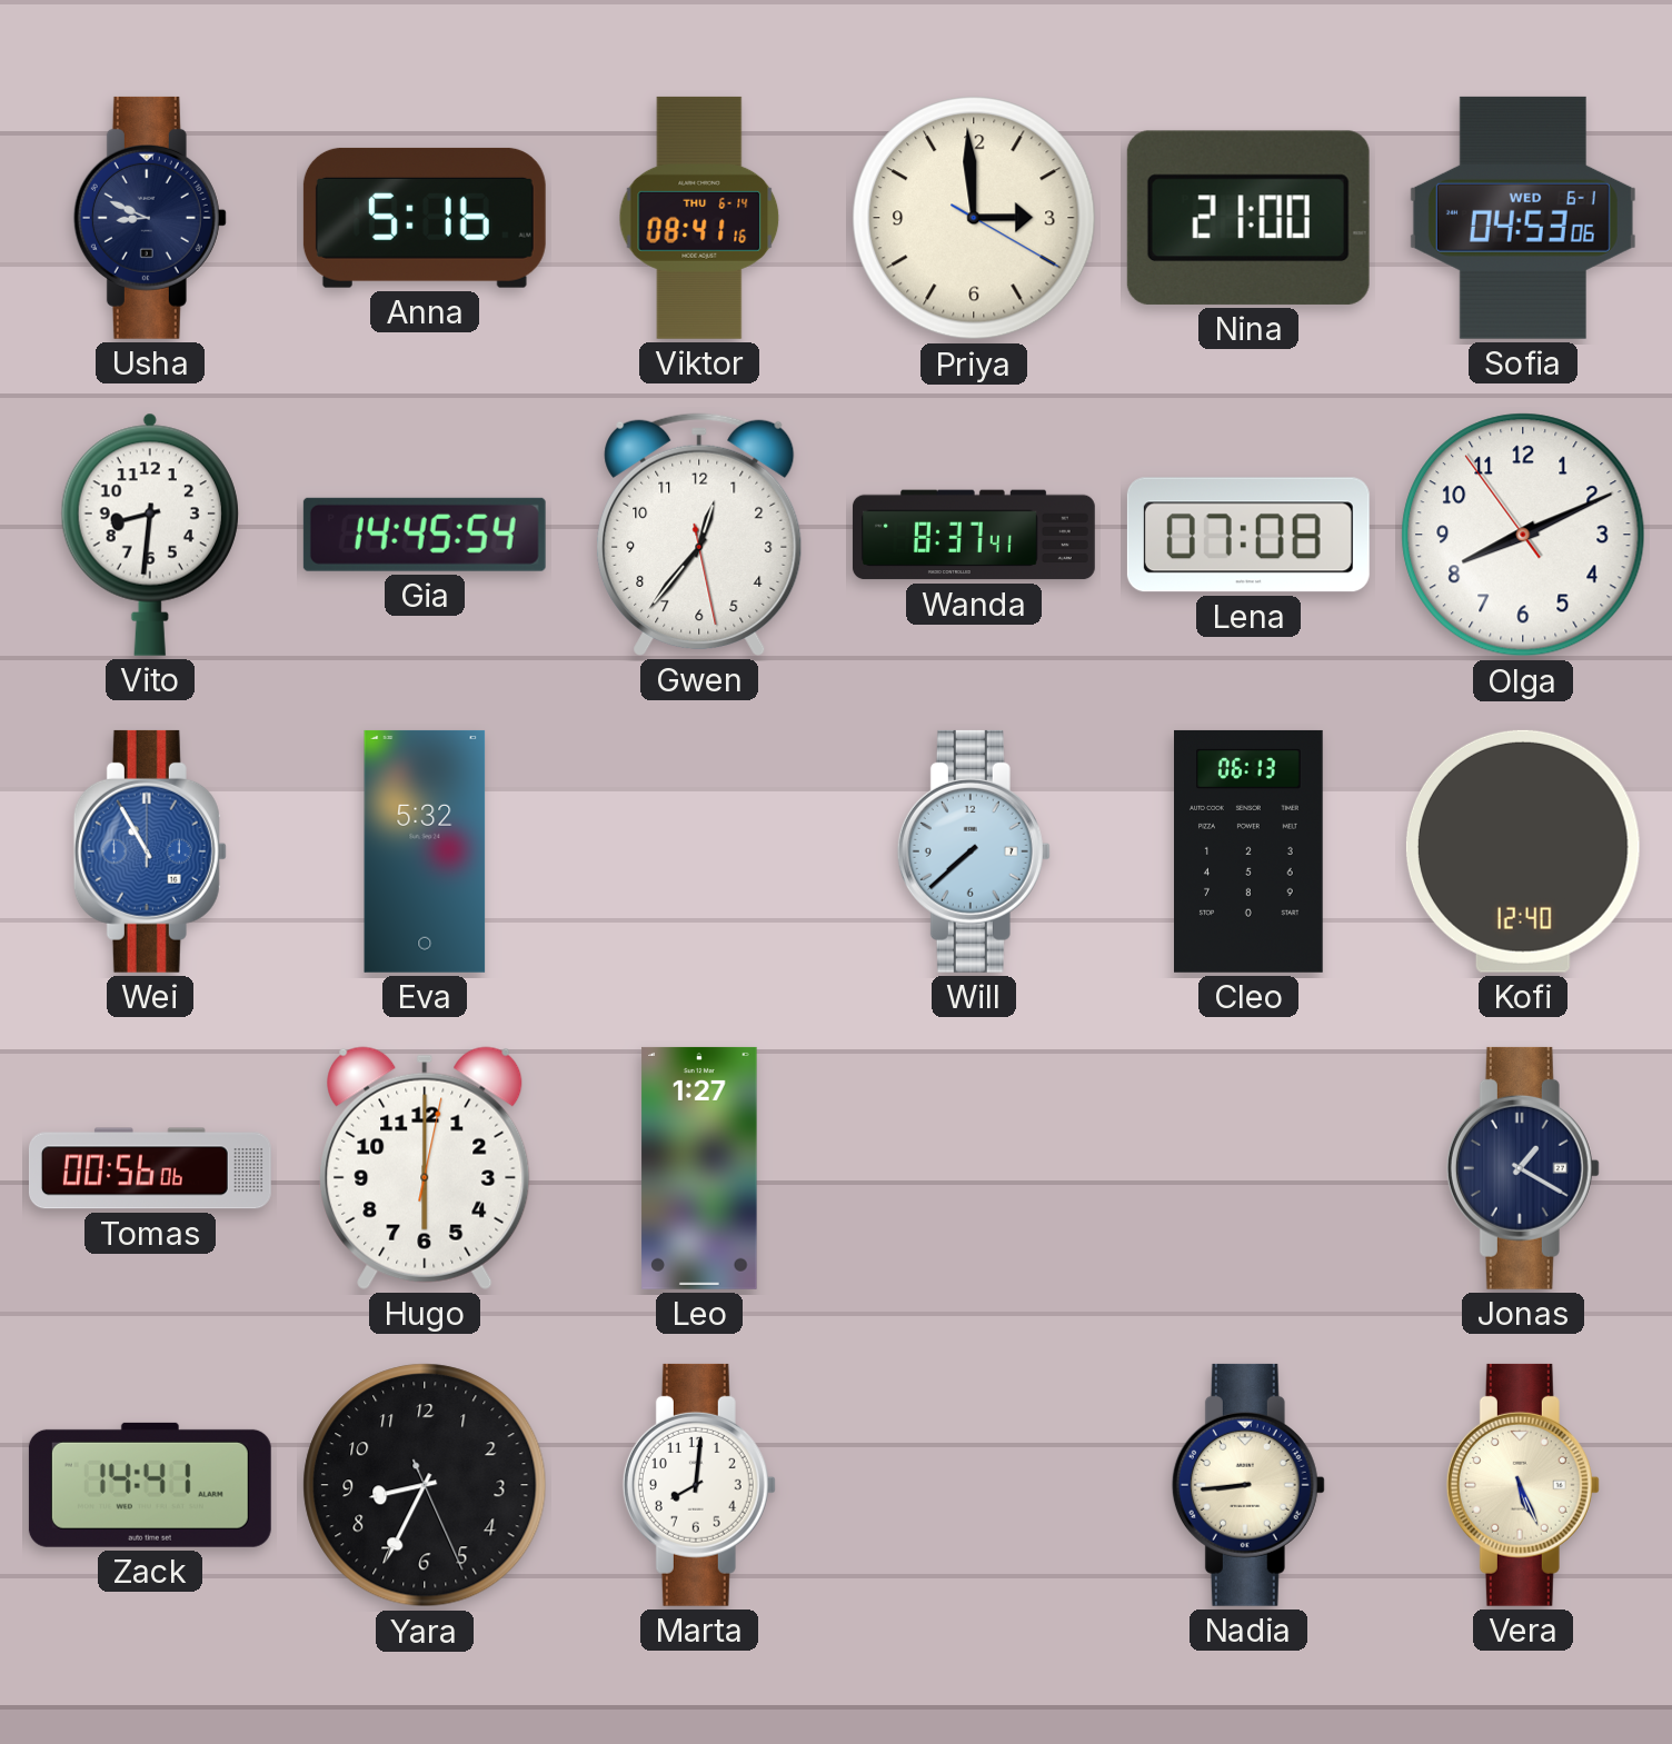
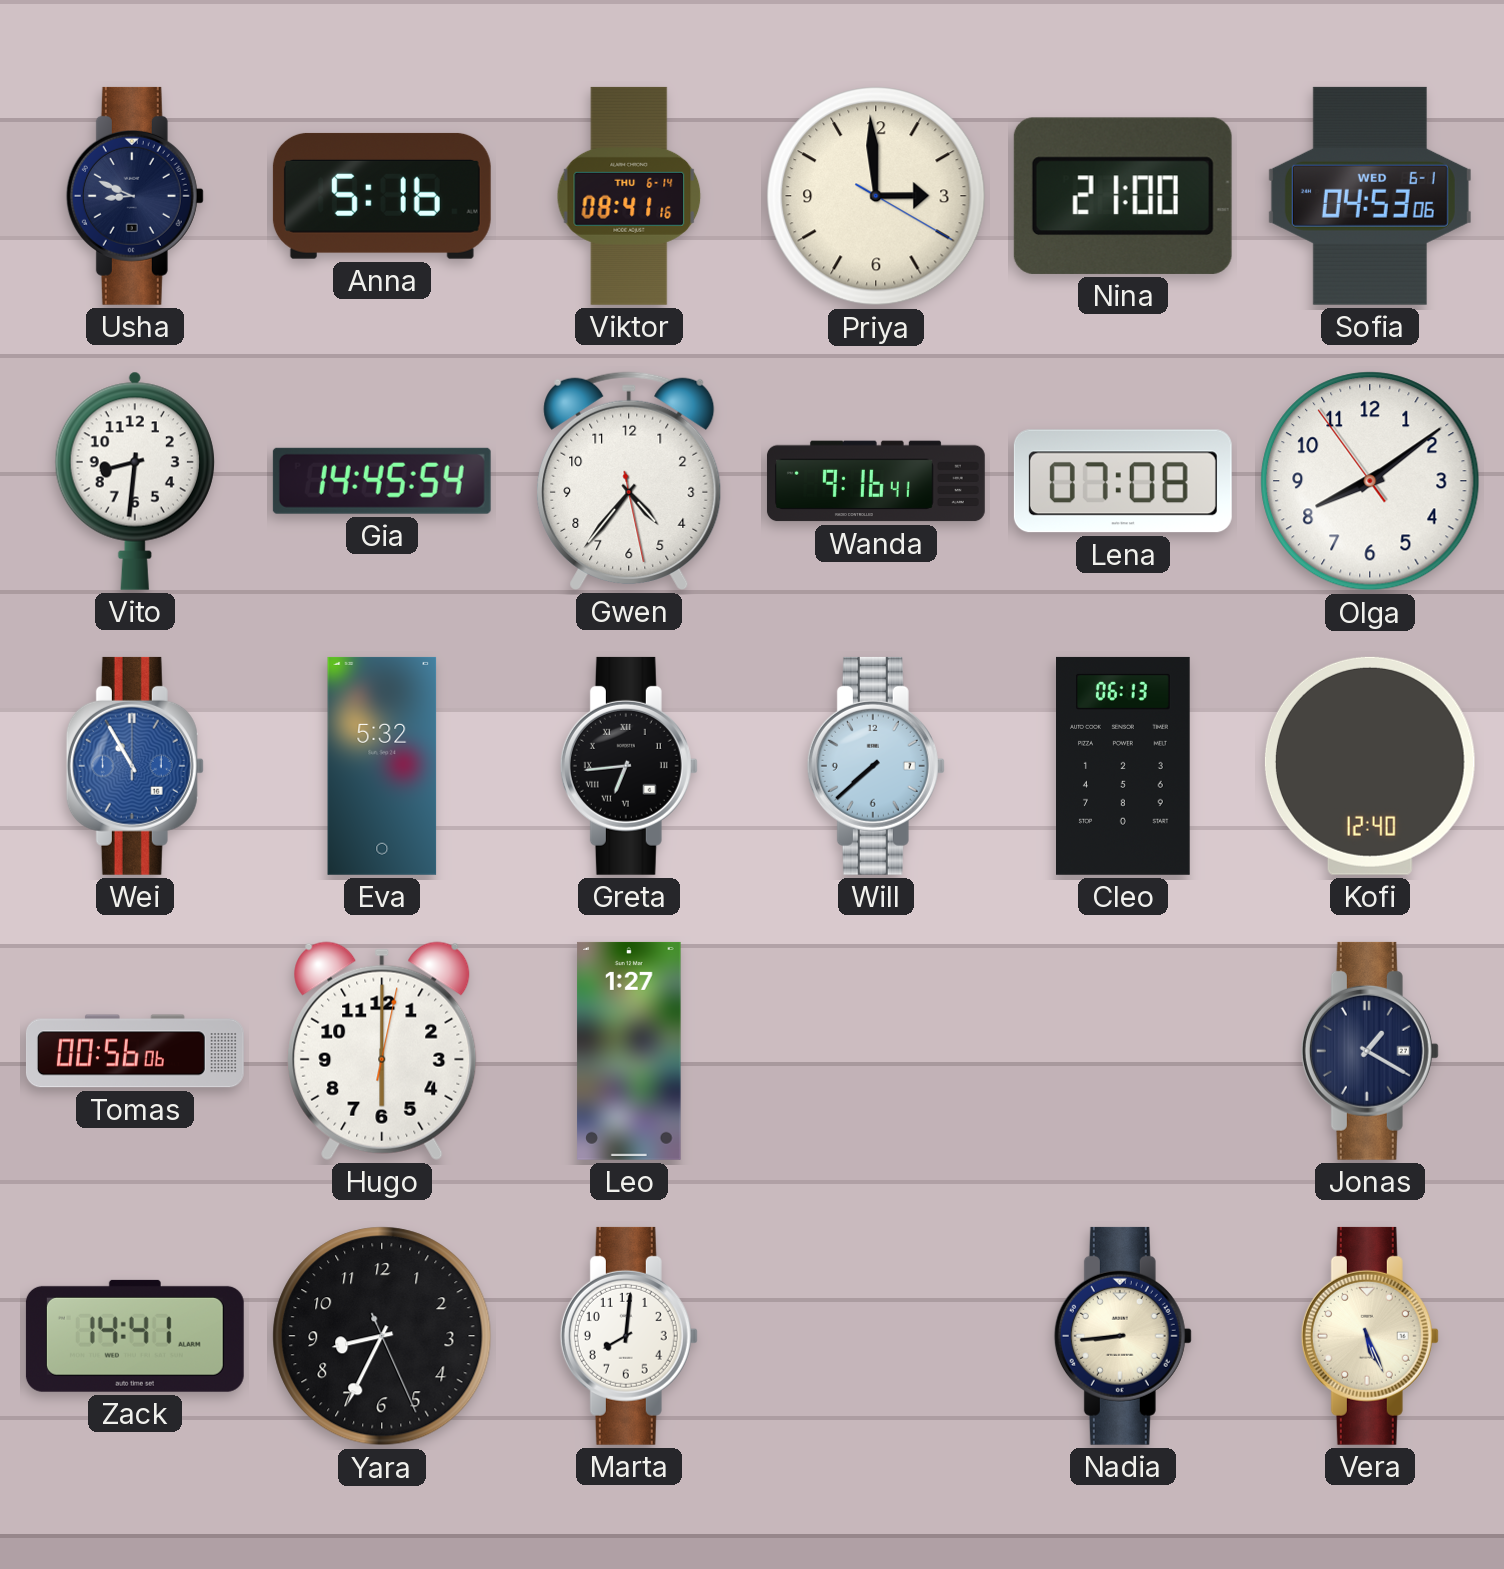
Gwen: 12:36 -> 4:36
Wanda: 8:37 -> 9:16
Olga: 8:10 -> 8:08
Greta: none -> 6:44
